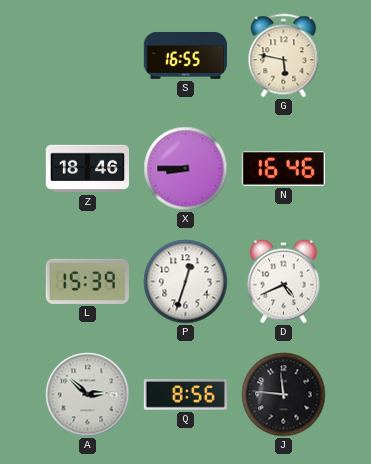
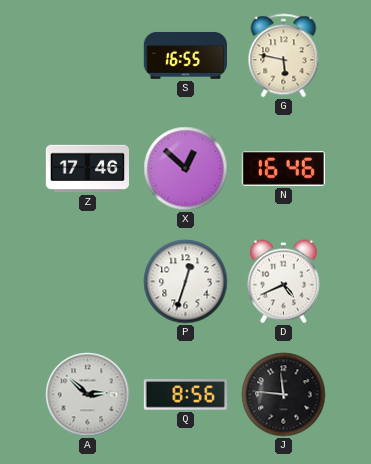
Z: 18:46 -> 17:46
X: 8:45 -> 12:52
L: 15:39 -> none
